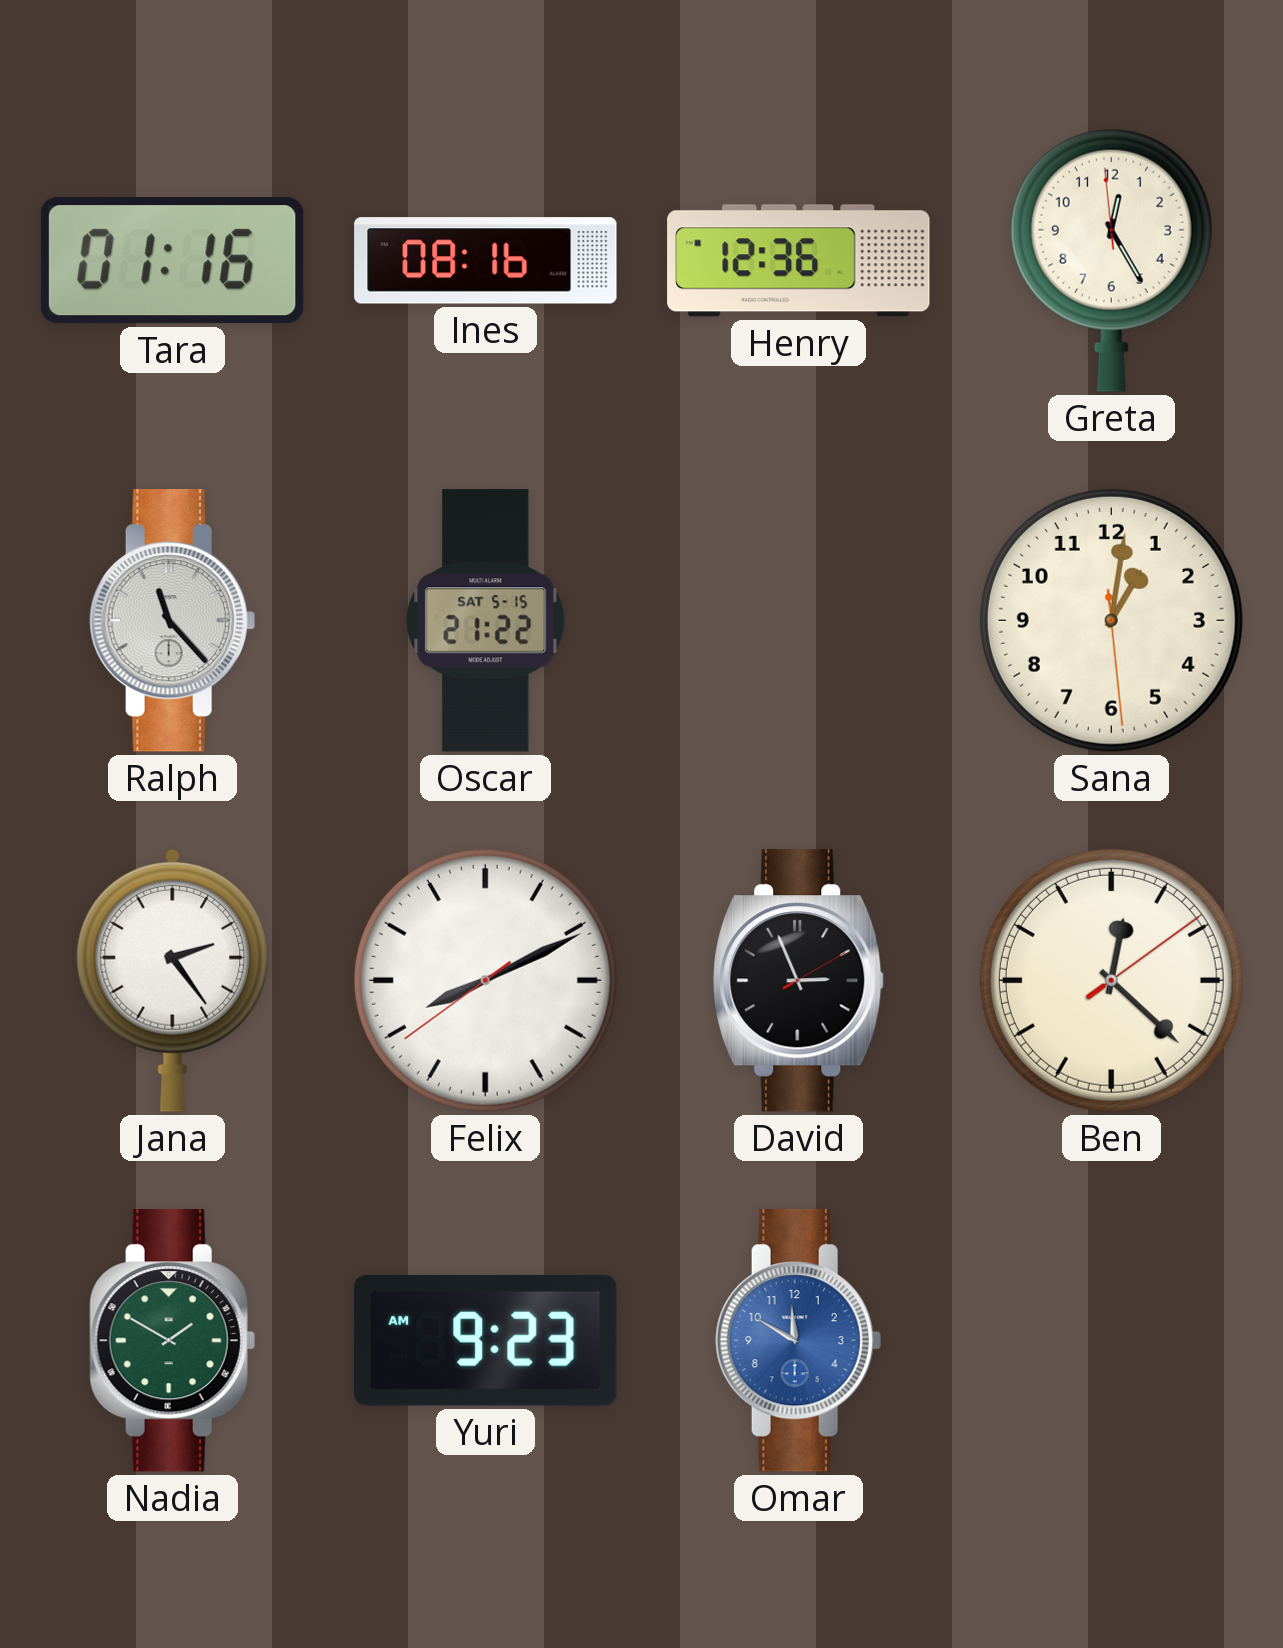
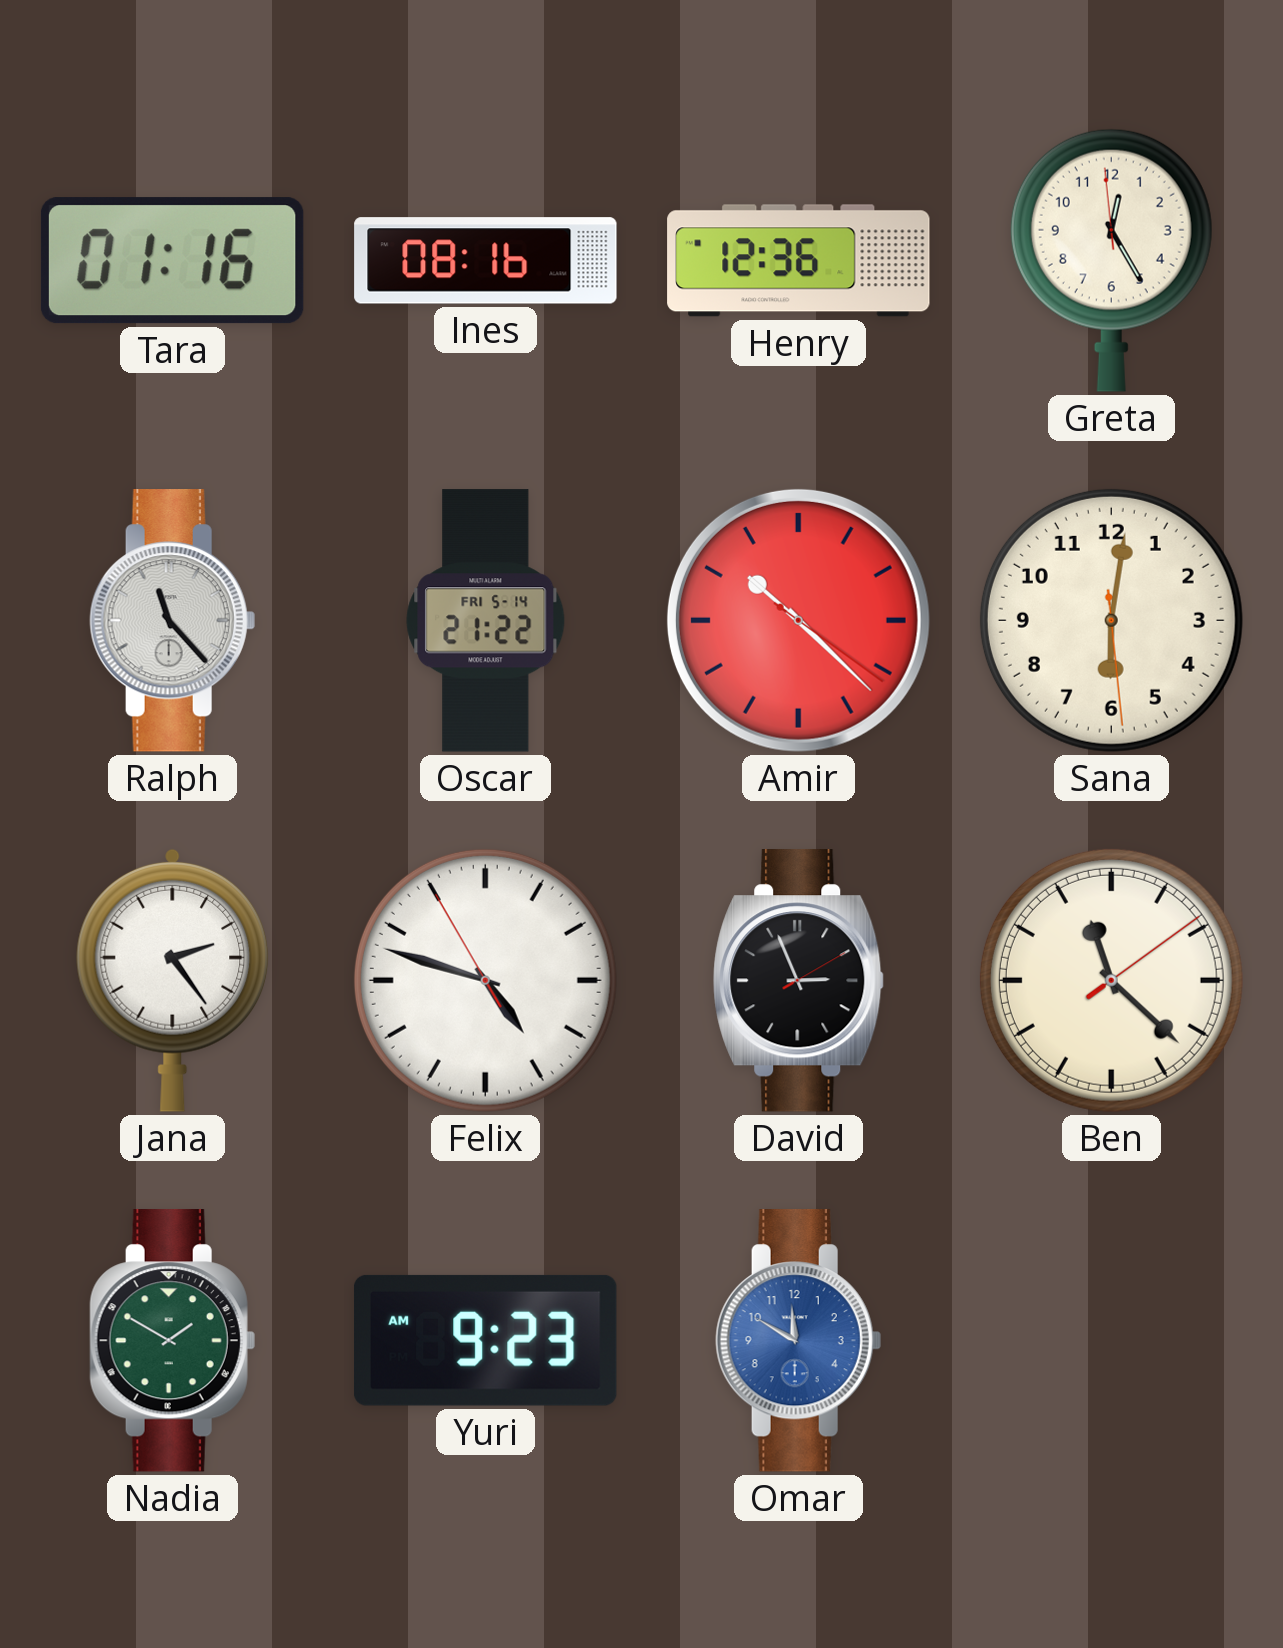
Oscar date: SAT 5-15 -> FRI 5-14
Amir: none -> 10:22
Sana: 1:01 -> 6:01
Felix: 8:10 -> 4:47
Ben: 12:22 -> 11:22
